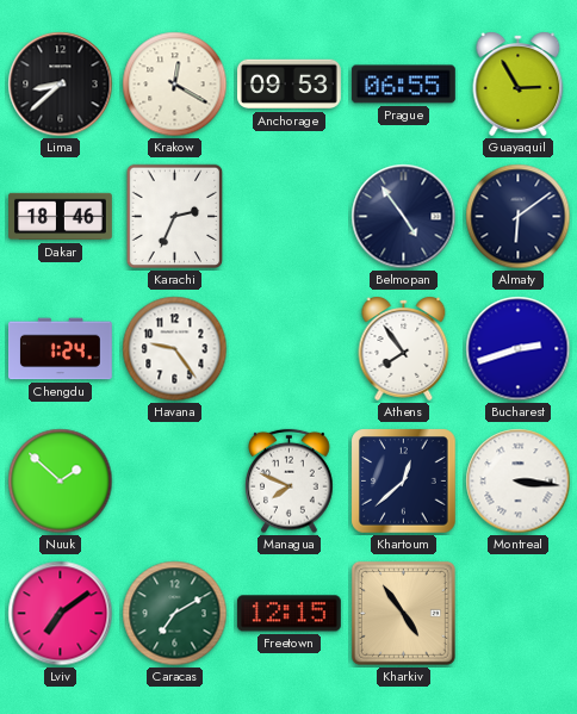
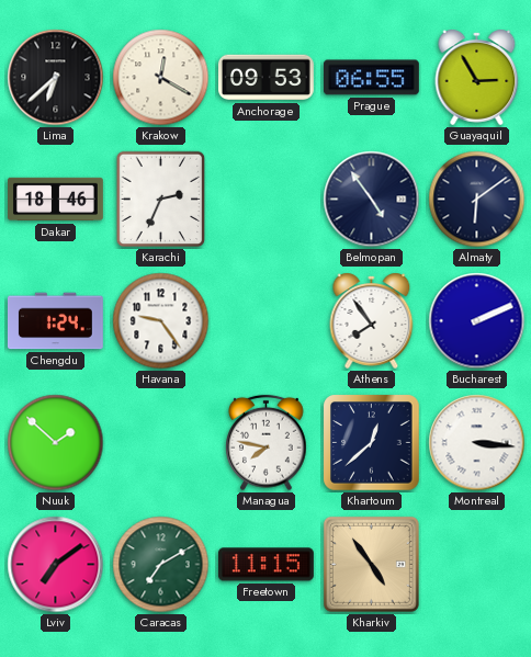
Lima: 8:38 -> 6:38
Bucharest: 2:42 -> 2:11
Managua: 7:49 -> 7:47
Freetown: 12:15 -> 11:15
